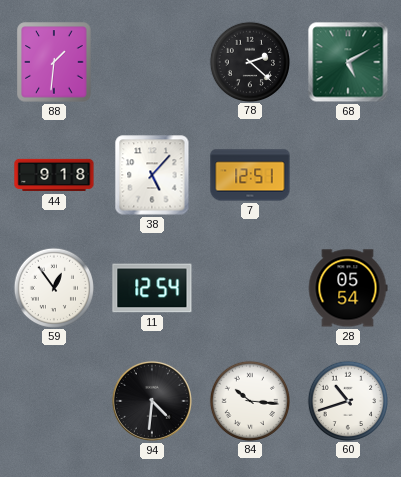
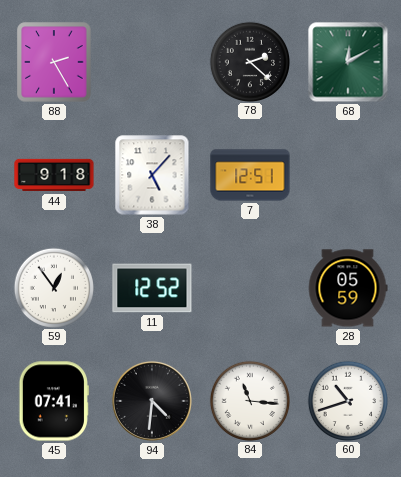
88: 1:31 -> 2:25
68: 5:10 -> 12:10
11: 12:54 -> 12:52
28: 05:54 -> 05:59
45: none -> 07:41
84: 10:16 -> 11:16
